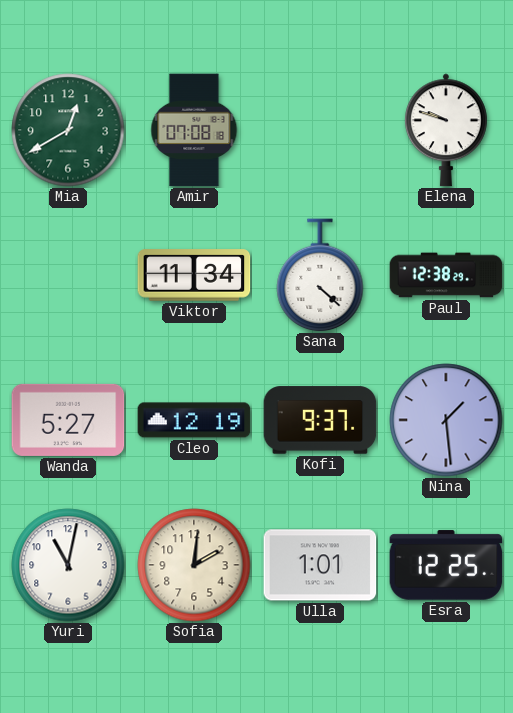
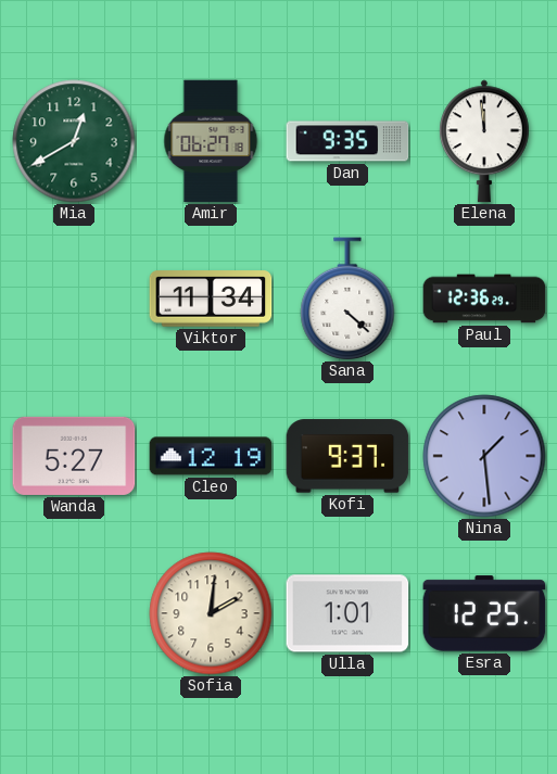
Amir: 07:08 -> 06:27
Dan: none -> 9:35
Elena: 9:48 -> 11:59
Paul: 12:38 -> 12:36
Yuri: 11:02 -> none
